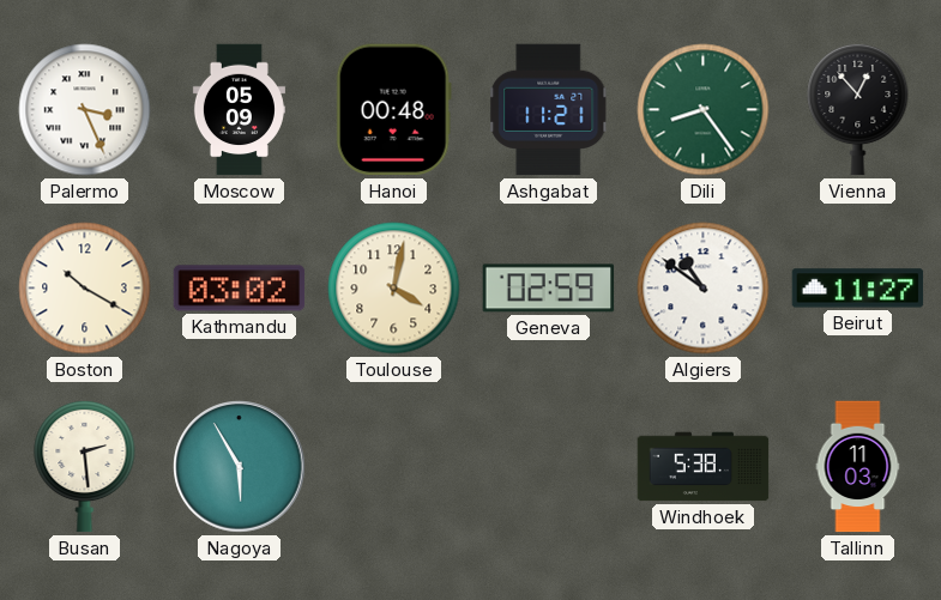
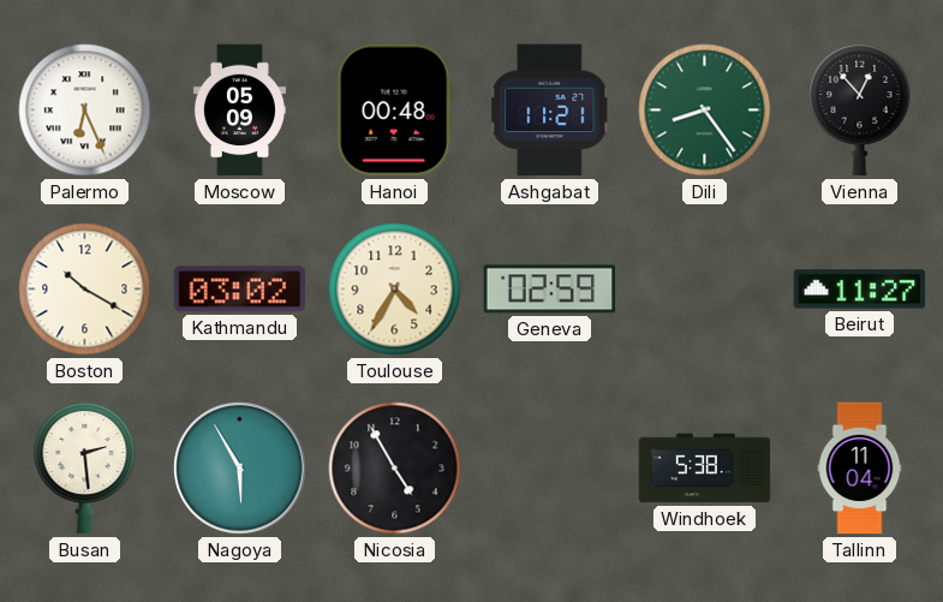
Palermo: 3:26 -> 6:26
Toulouse: 4:02 -> 4:35
Algiers: 10:51 -> none
Nicosia: none -> 4:55
Tallinn: 11:03 -> 11:04
